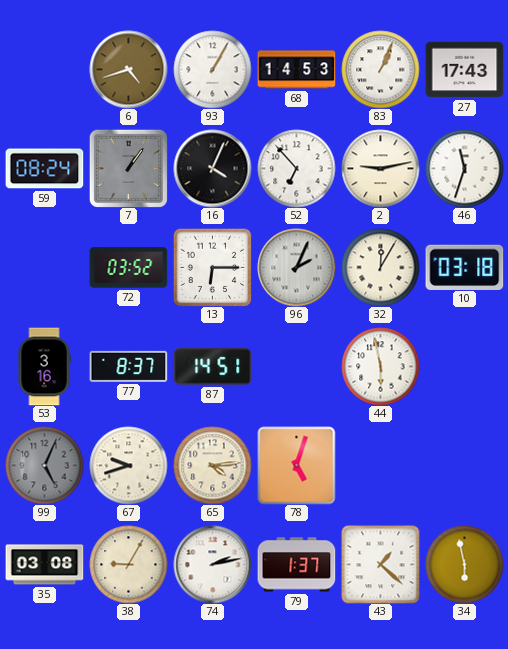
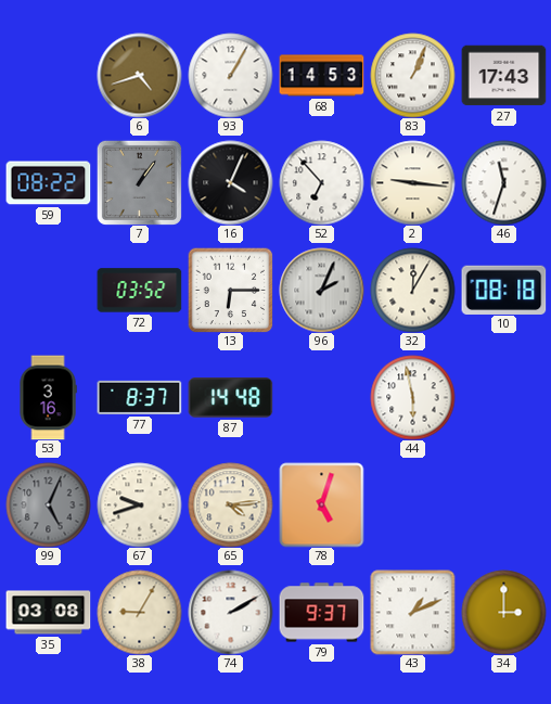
59: 08:24 -> 08:22
2: 9:13 -> 9:16
10: 03:18 -> 08:18
87: 14:51 -> 14:48
74: 2:13 -> 2:10
79: 1:37 -> 9:37
43: 1:22 -> 1:11
34: 5:58 -> 3:00
